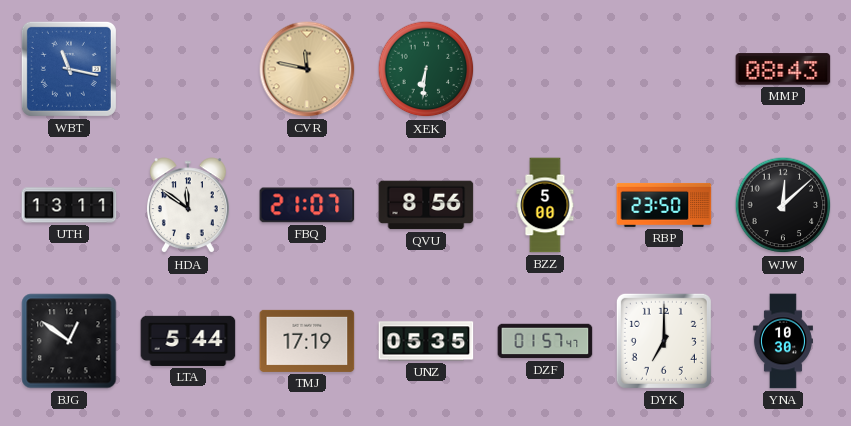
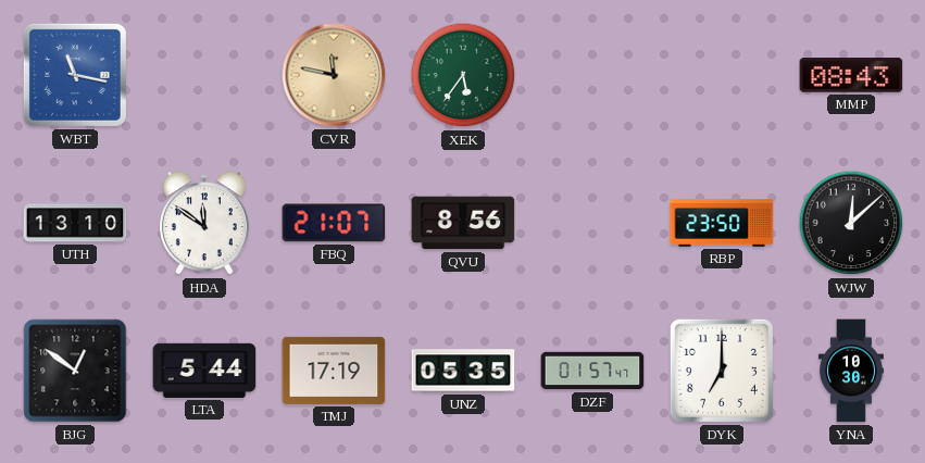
XEK: 6:31 -> 5:36
UTH: 13:11 -> 13:10
BZZ: 5:00 -> none
